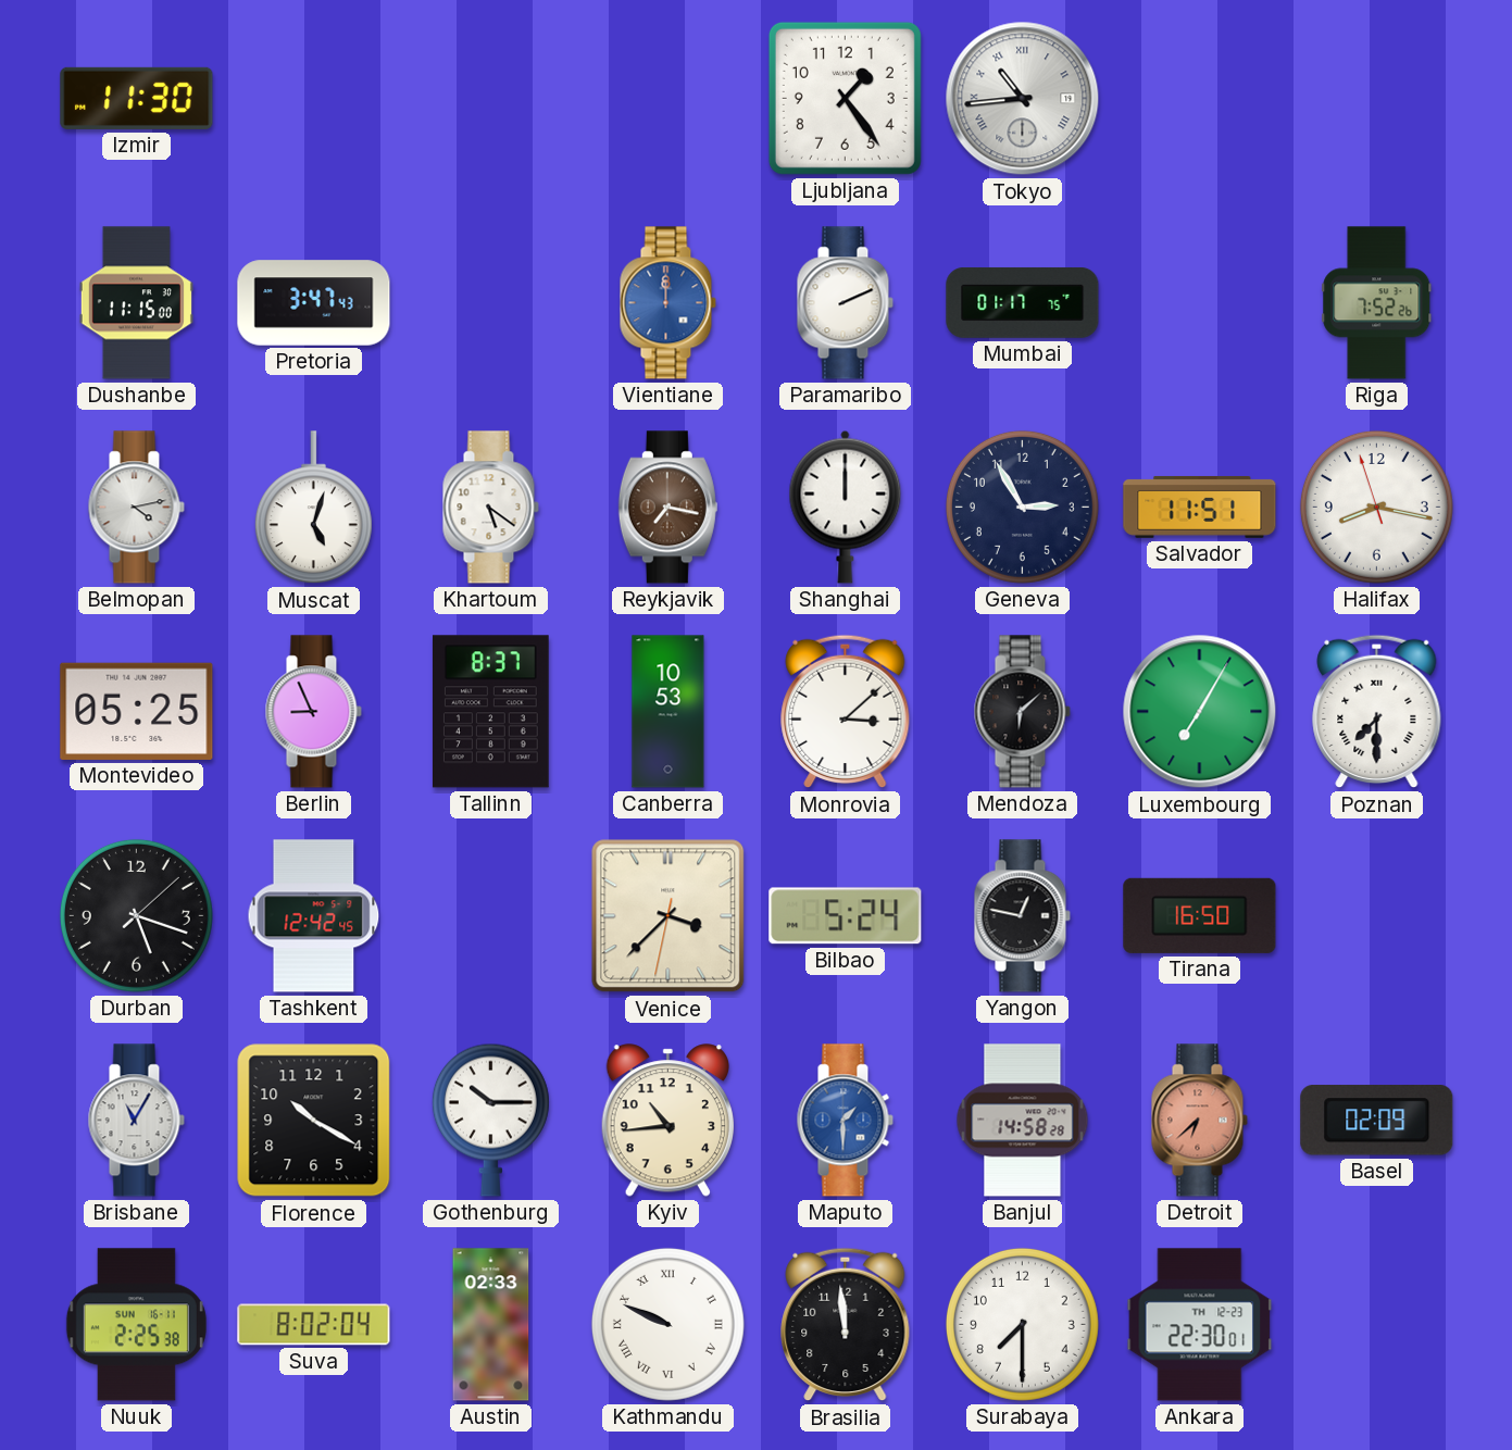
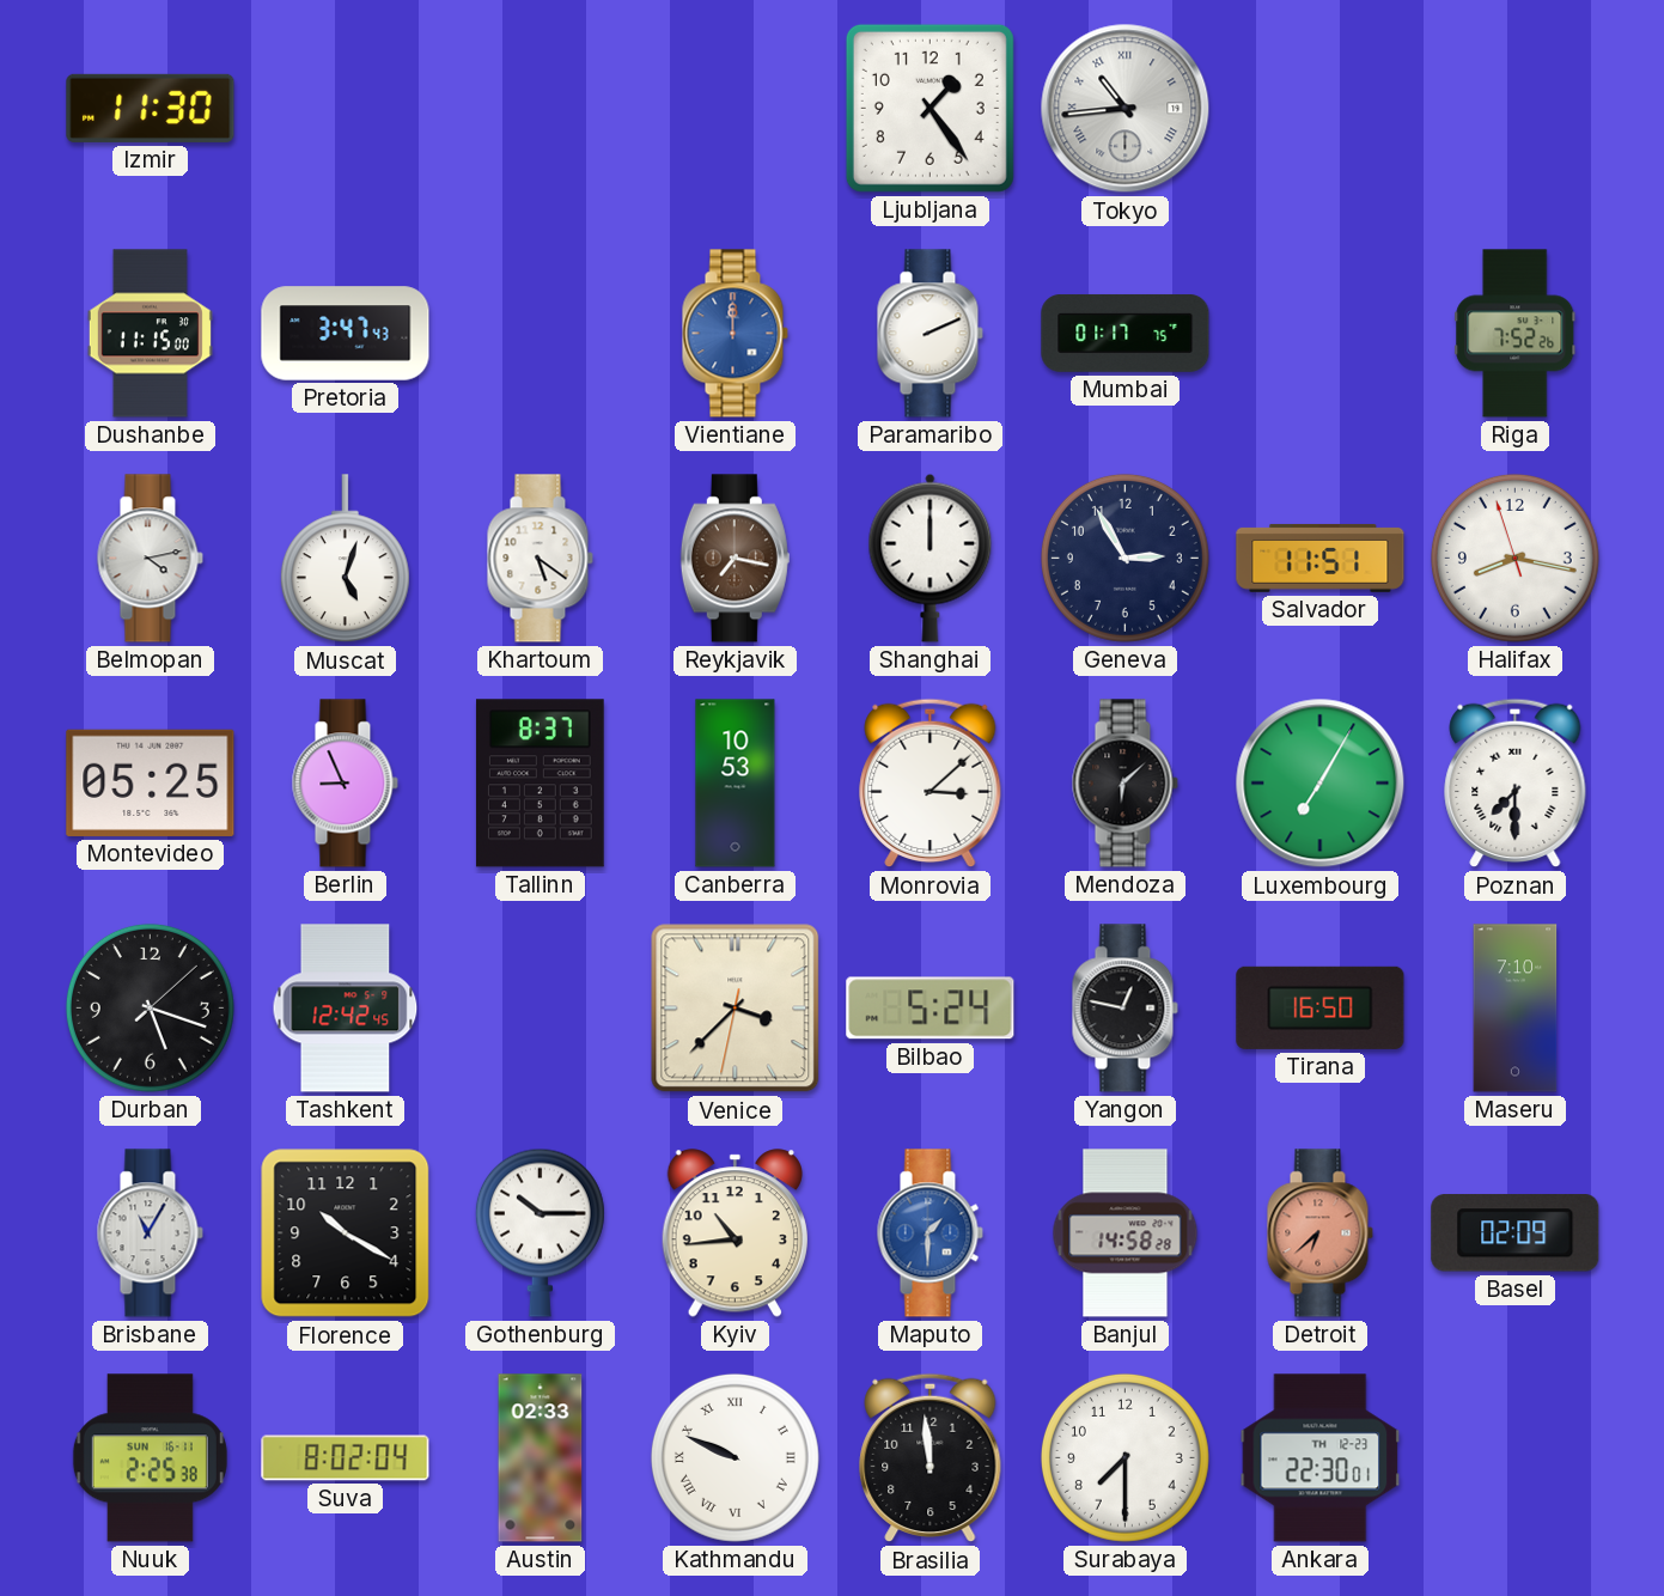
Maseru: none -> 7:10
